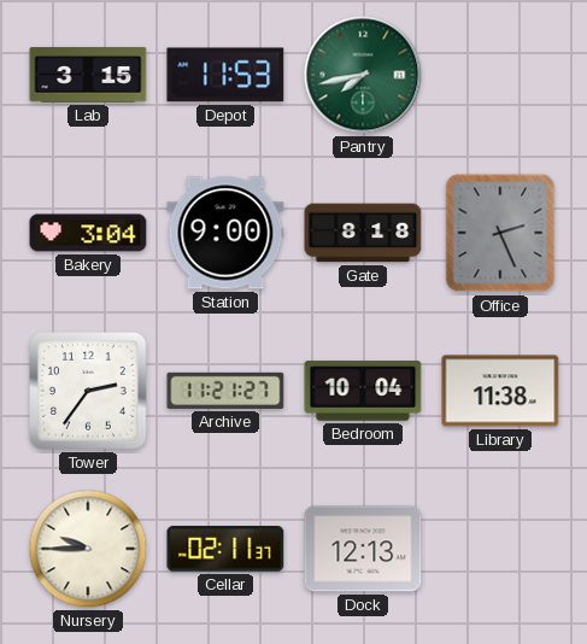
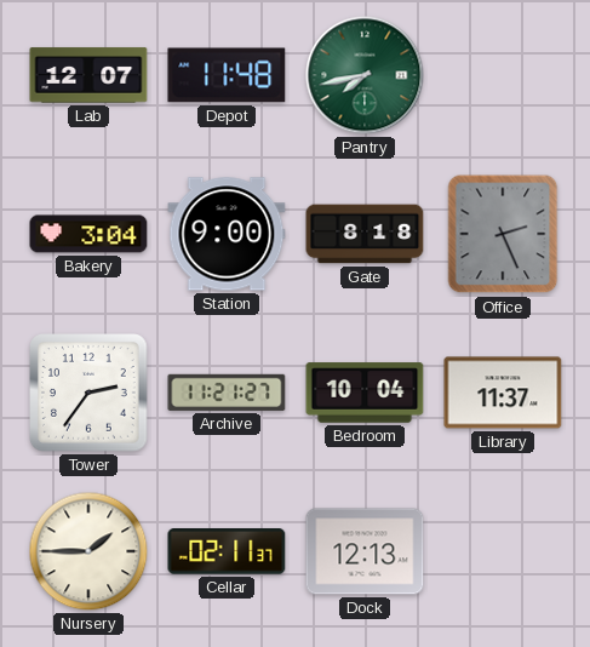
Lab: 3:15 -> 12:07
Depot: 11:53 -> 11:48
Library: 11:38 -> 11:37
Nursery: 9:45 -> 1:45
